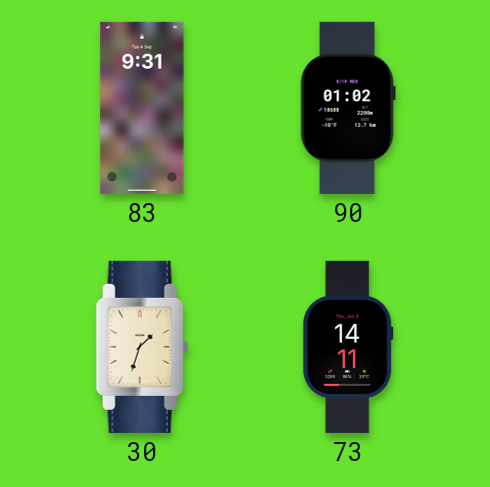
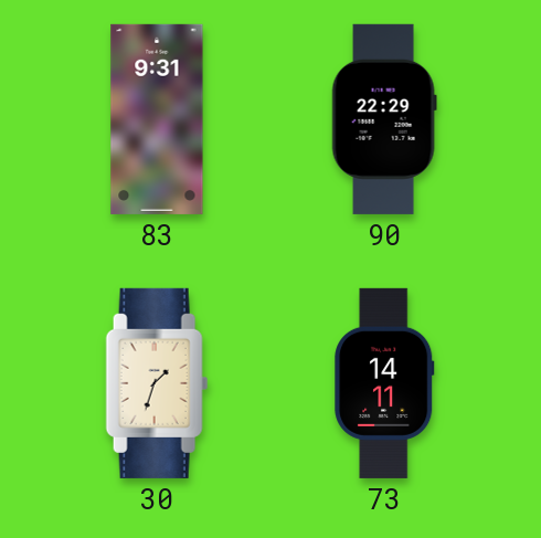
90: 01:02 -> 22:29
